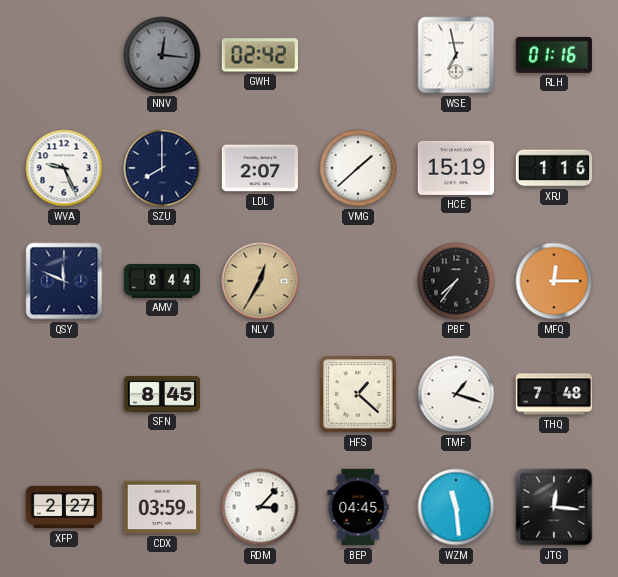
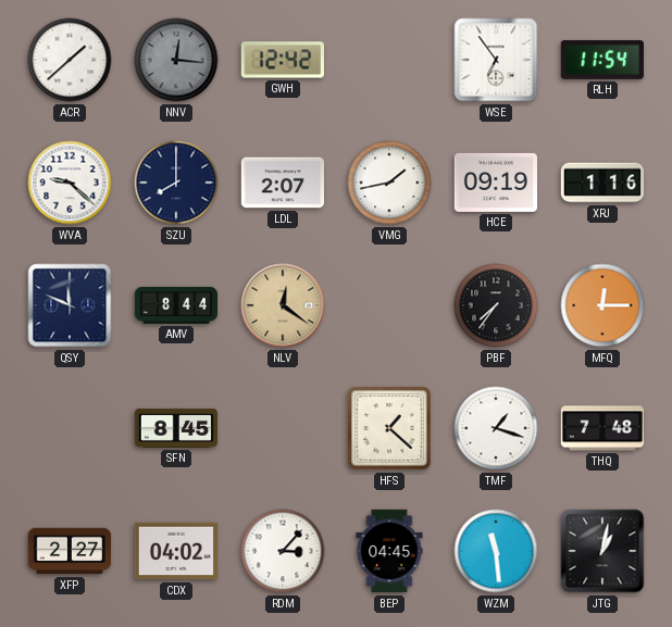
ACR: none -> 1:38
GWH: 02:42 -> 12:42
WSE: 6:58 -> 6:54
RLH: 01:16 -> 11:54
WVA: 9:26 -> 9:22
VMG: 1:38 -> 1:43
HCE: 15:19 -> 09:19
NLV: 12:35 -> 12:21
CDX: 03:59 -> 04:02
JTG: 12:16 -> 1:02
